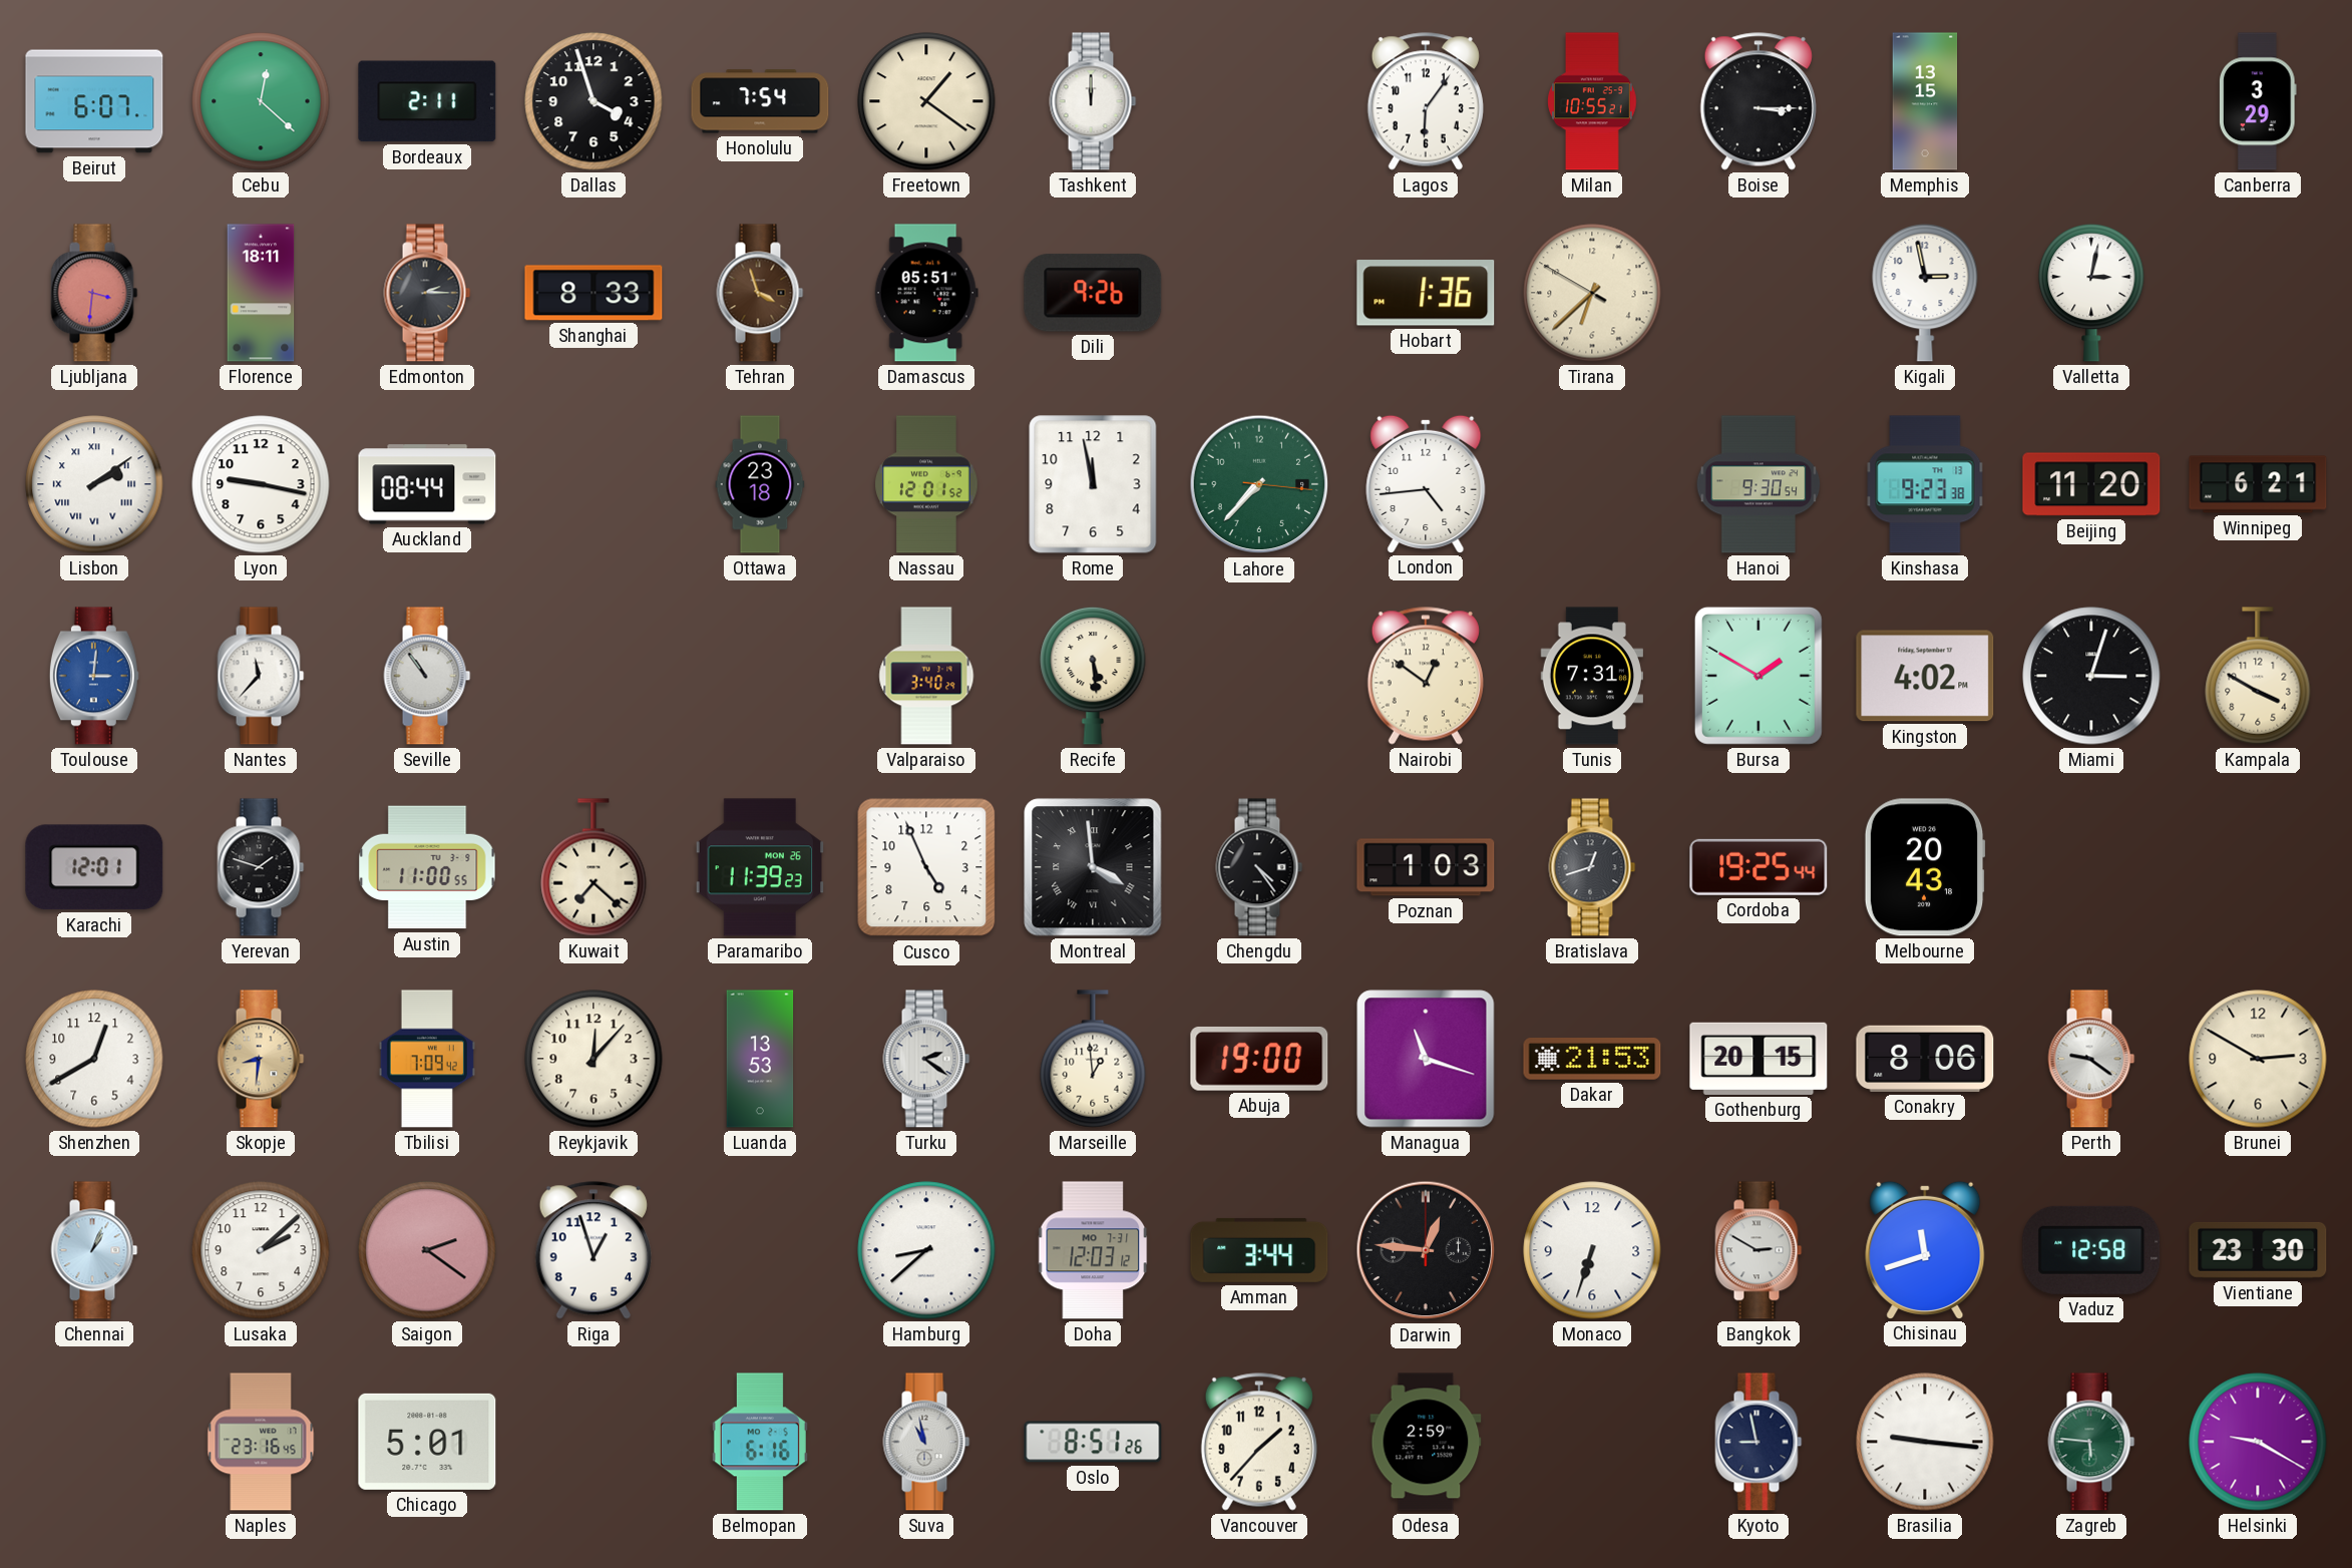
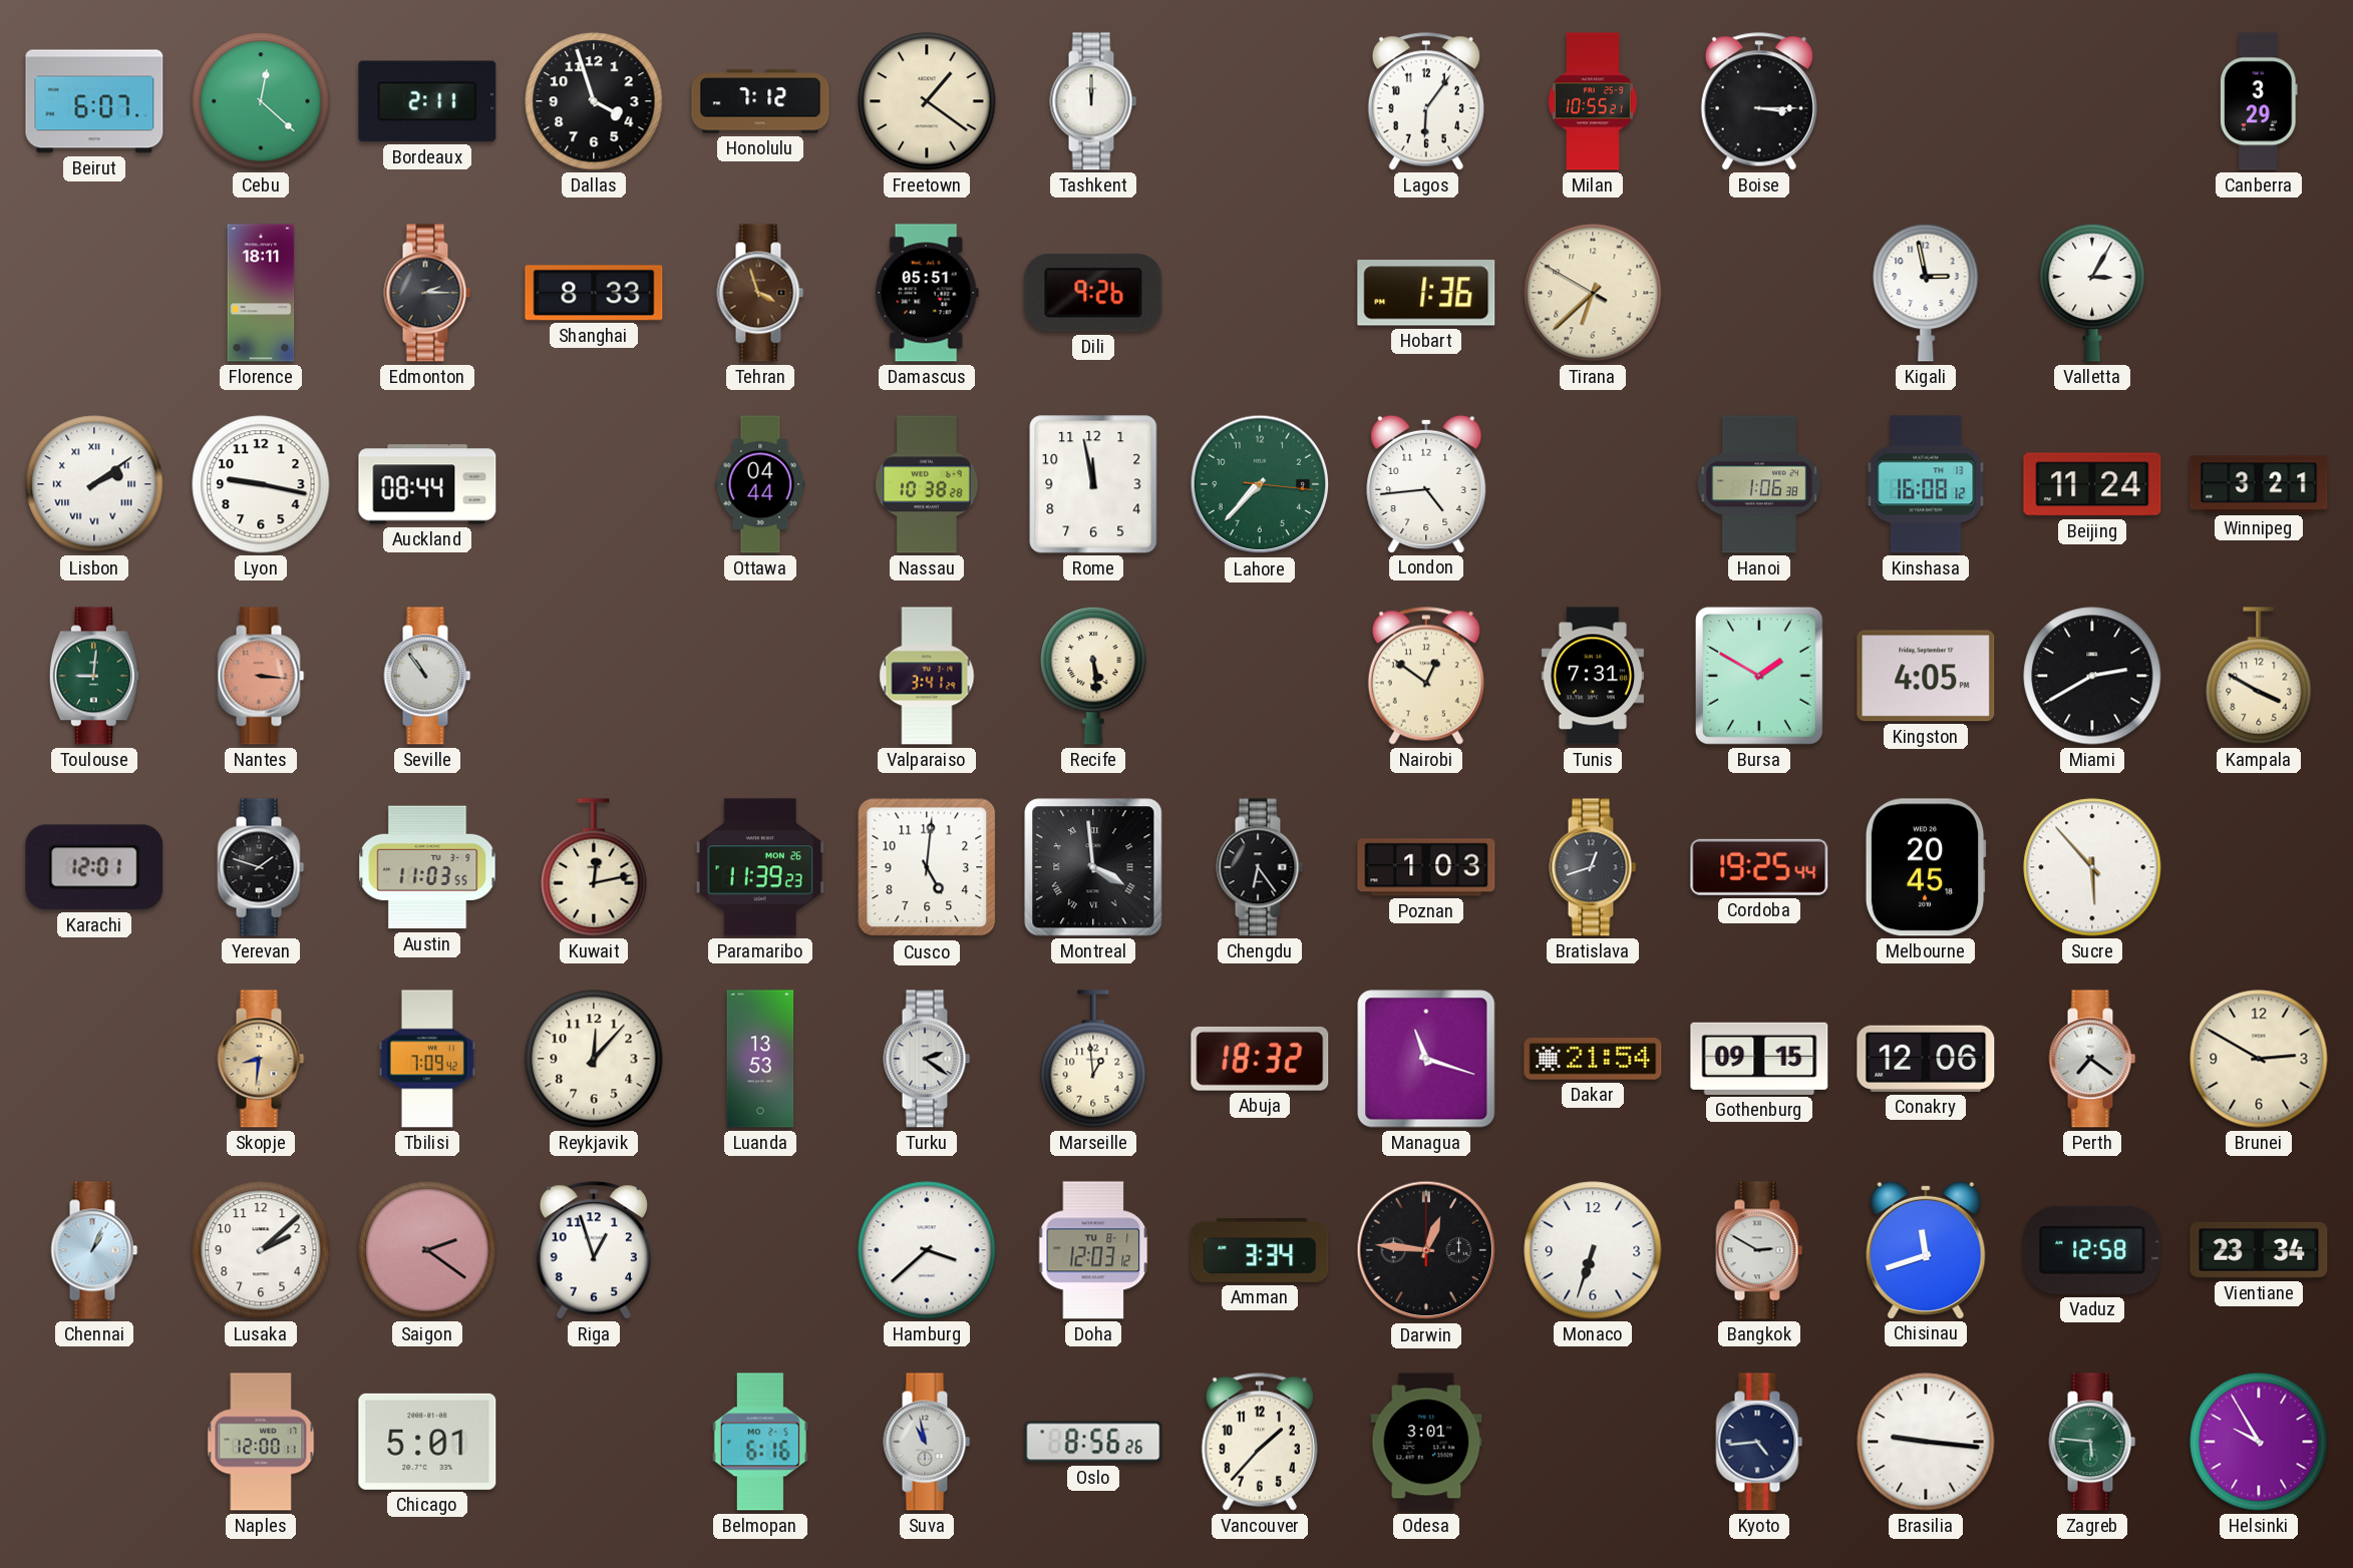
Honolulu: 7:54 -> 7:12
Memphis: 13:15 -> none
Ljubljana: 3:31 -> none
Valletta: 3:02 -> 3:05
Ottawa: 23:18 -> 04:44
Nassau: 12:01 -> 10:38
Hanoi: 9:30 -> 1:06
Kinshasa: 9:23 -> 16:08
Beijing: 11:20 -> 11:24
Winnipeg: 6:21 -> 3:21
Toulouse: 3:01 -> 9:01
Toulouse dial: blue -> green
Nantes: 11:37 -> 3:16
Nantes dial: white -> salmon
Valparaiso: 3:40 -> 3:41
Kingston: 4:02 -> 4:05
Miami: 3:03 -> 2:40
Austin: 11:00 -> 11:03
Kuwait: 7:22 -> 12:13
Cusco: 4:56 -> 5:01
Chengdu: 4:24 -> 6:24
Melbourne: 20:43 -> 20:45
Sucre: none -> 5:53
Shenzhen: 12:40 -> none
Abuja: 19:00 -> 18:32
Dakar: 21:53 -> 21:54
Gothenburg: 20:15 -> 09:15
Conakry: 8:06 -> 12:06
Perth: 9:21 -> 7:21
Hamburg: 8:38 -> 3:38
Doha date: MO 7-31 -> TU 8-1
Amman: 3:44 -> 3:34
Vientiane: 23:30 -> 23:34
Naples: 23:16 -> 12:00
Oslo: 8:51 -> 8:56
Odesa: 2:59 -> 3:01
Kyoto: 8:58 -> 4:44
Helsinki: 9:20 -> 9:55
